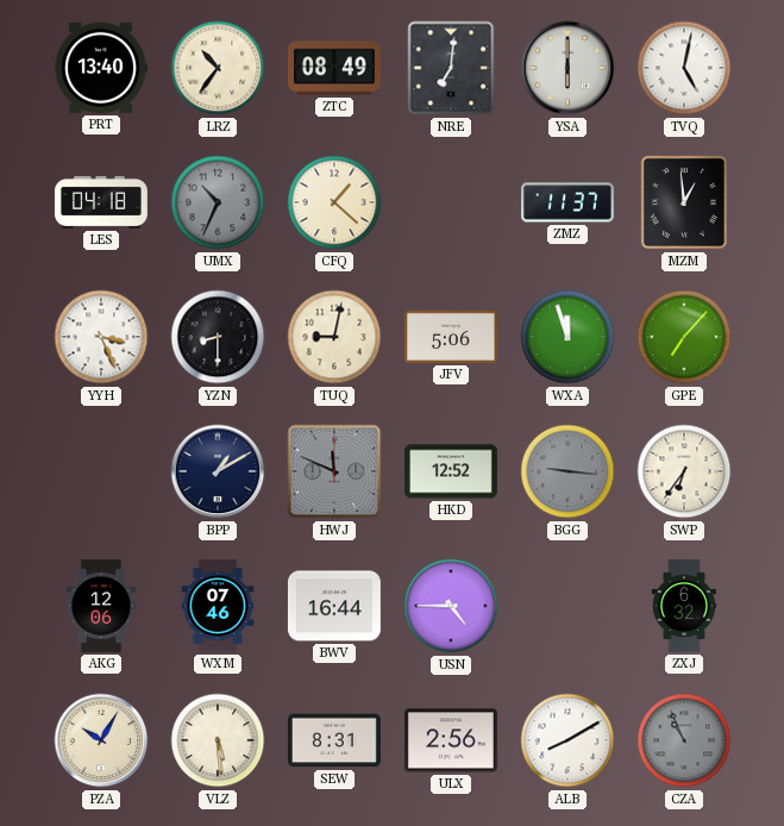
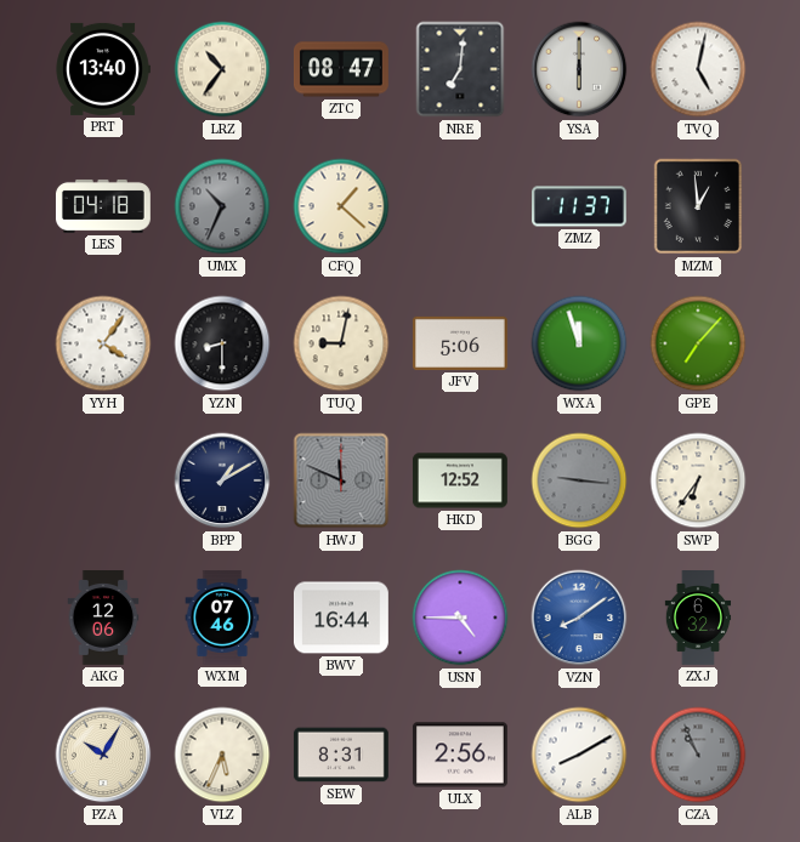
ZTC: 08:49 -> 08:47
YYH: 3:26 -> 4:06
VZN: none -> 8:09
VLZ: 5:29 -> 5:34
